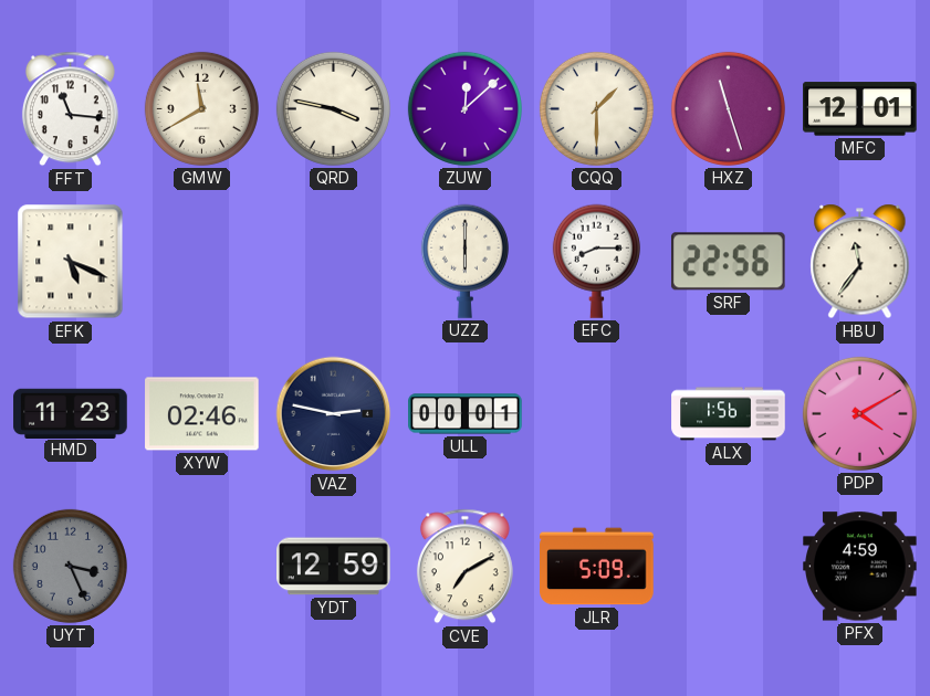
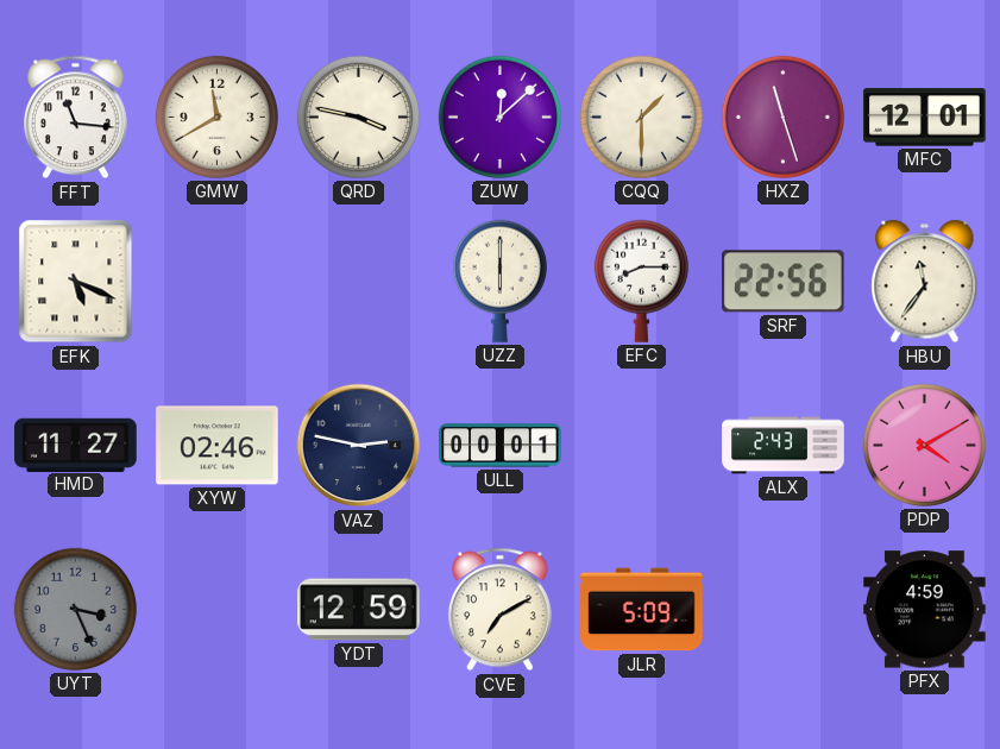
HMD: 11:23 -> 11:27
ALX: 1:56 -> 2:43
